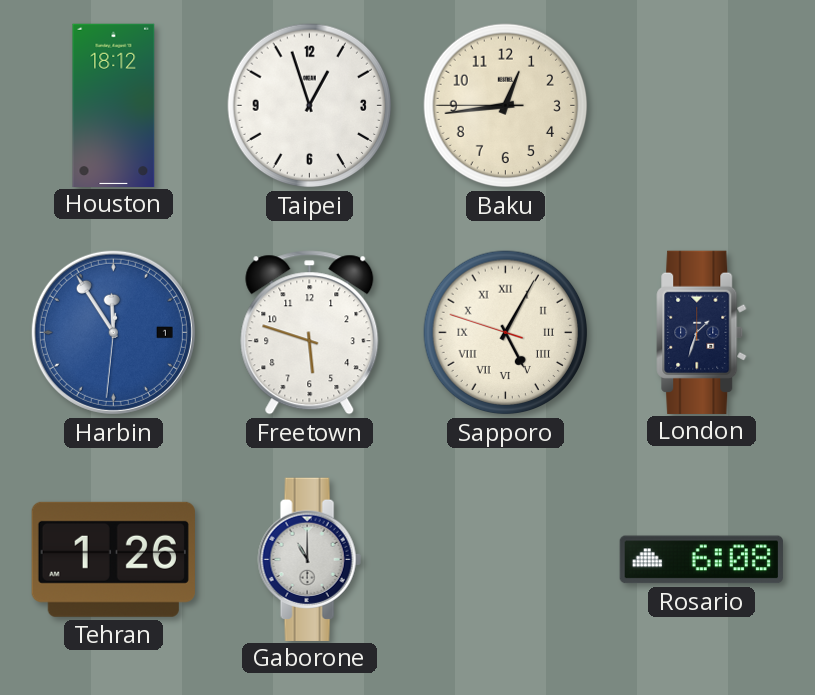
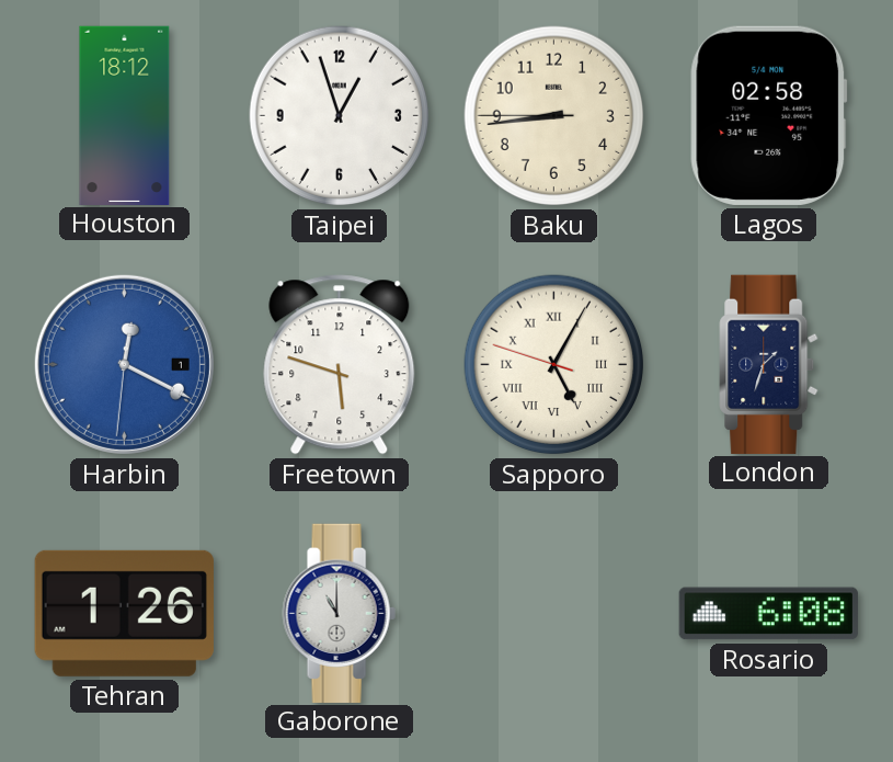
Baku: 12:43 -> 8:43
Lagos: none -> 02:58
Harbin: 11:54 -> 12:19
